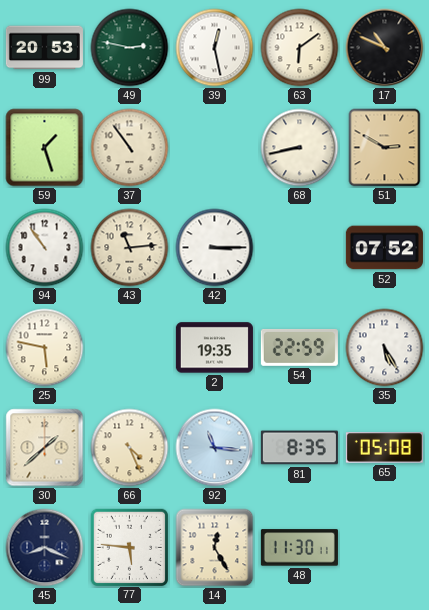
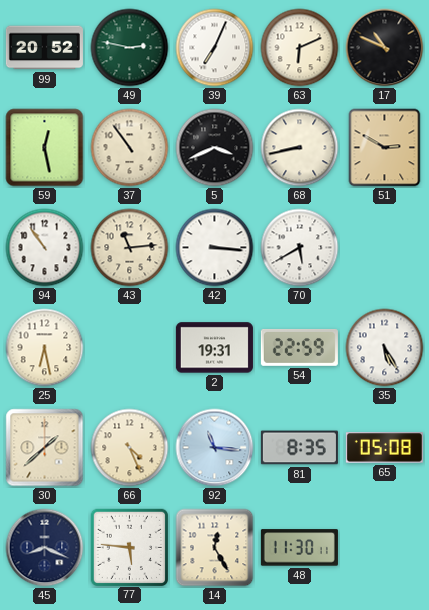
99: 20:53 -> 20:52
39: 12:28 -> 7:04
63: 6:09 -> 6:11
59: 1:27 -> 12:28
5: none -> 3:41
42: 3:15 -> 3:16
70: none -> 5:40
52: 07:52 -> none
25: 5:47 -> 6:28
2: 19:35 -> 19:31
